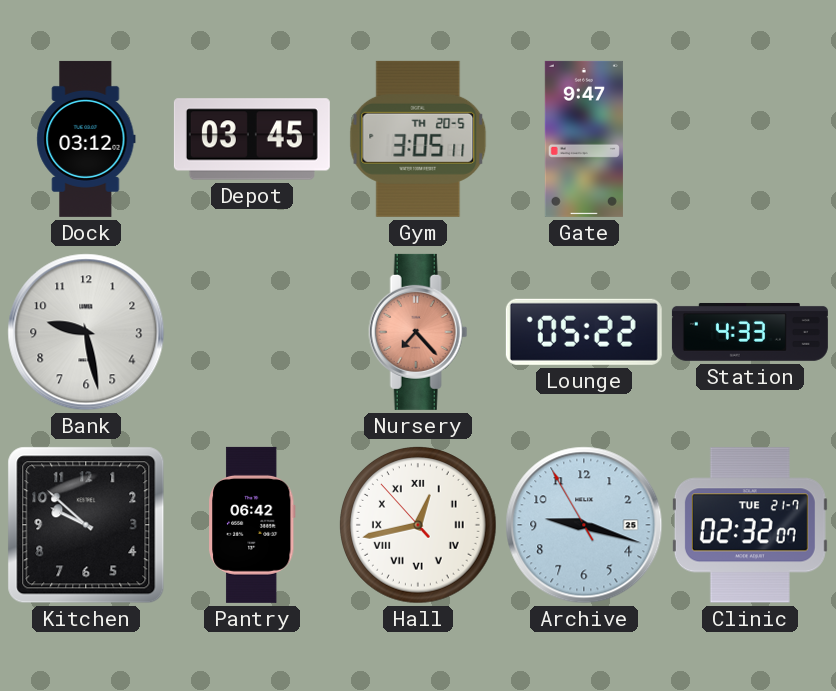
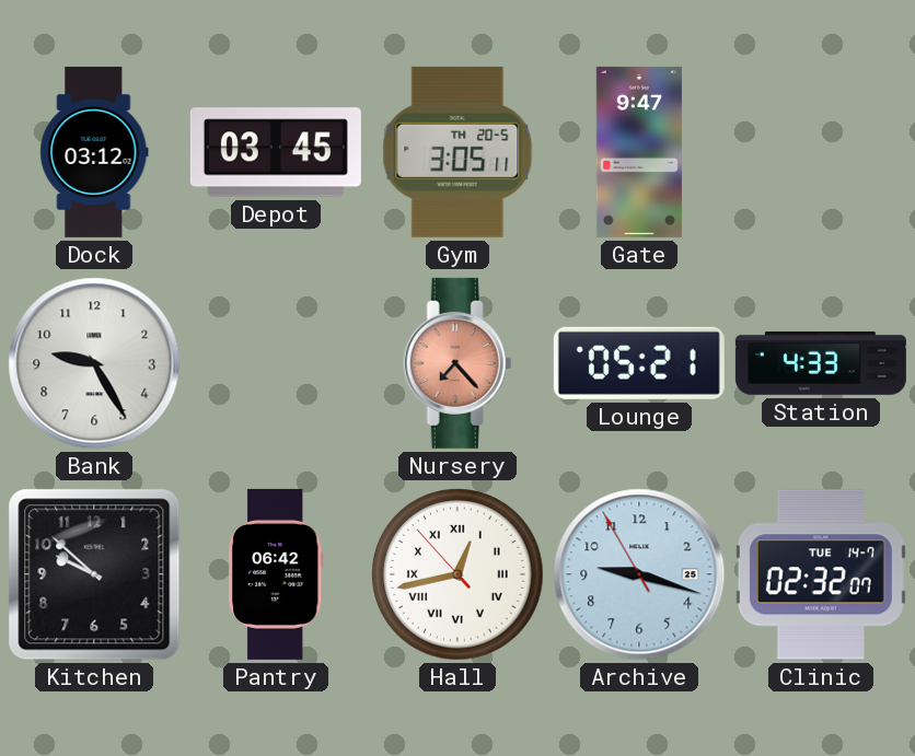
Bank: 9:28 -> 9:25
Lounge: 05:22 -> 05:21
Clinic date: TUE 21-7 -> TUE 14-7
